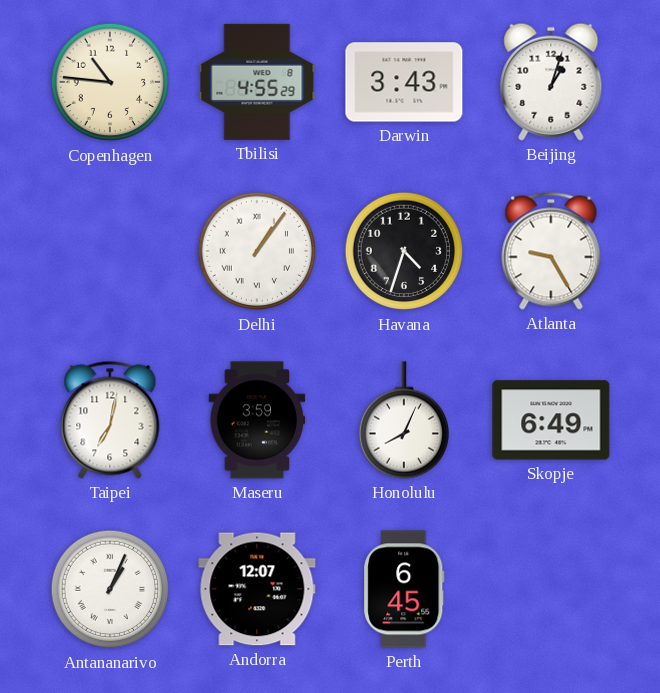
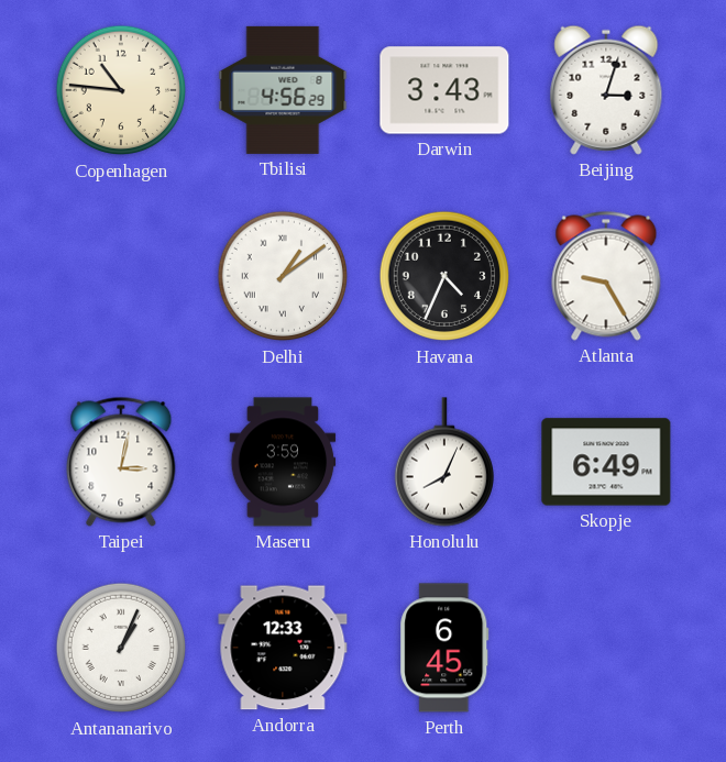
Tbilisi: 4:55 -> 4:56
Beijing: 1:03 -> 3:03
Delhi: 1:06 -> 1:09
Havana: 4:33 -> 4:34
Taipei: 7:02 -> 3:02
Andorra: 12:07 -> 12:33
